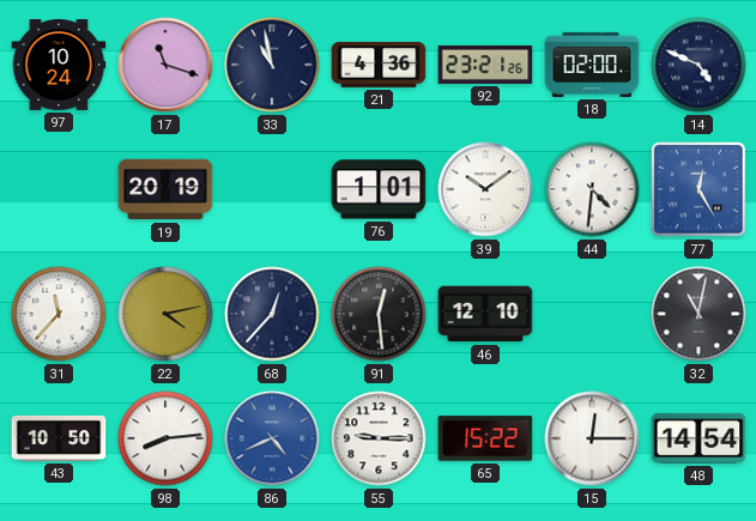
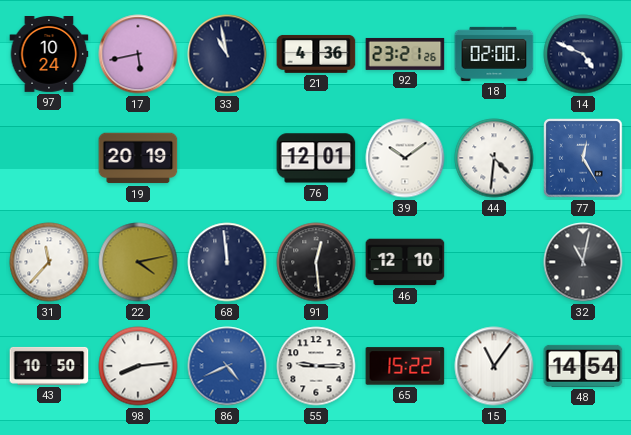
17: 11:18 -> 5:43
76: 1:01 -> 12:01
68: 12:37 -> 11:59
15: 12:15 -> 11:06
